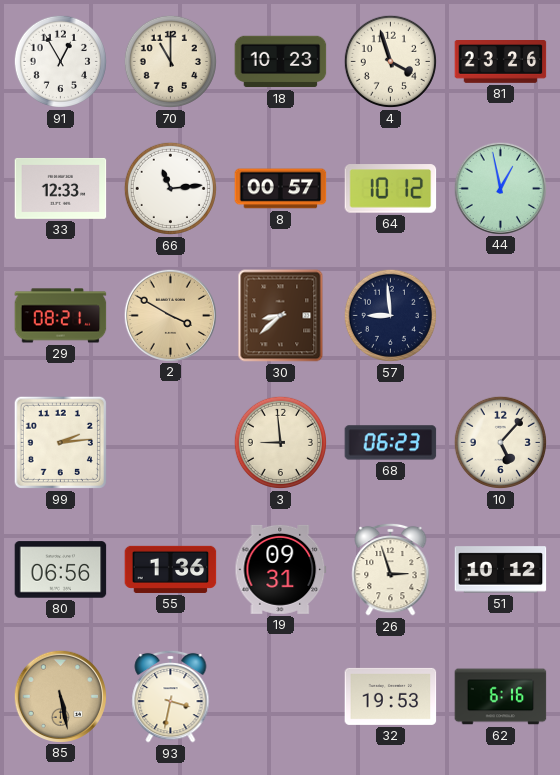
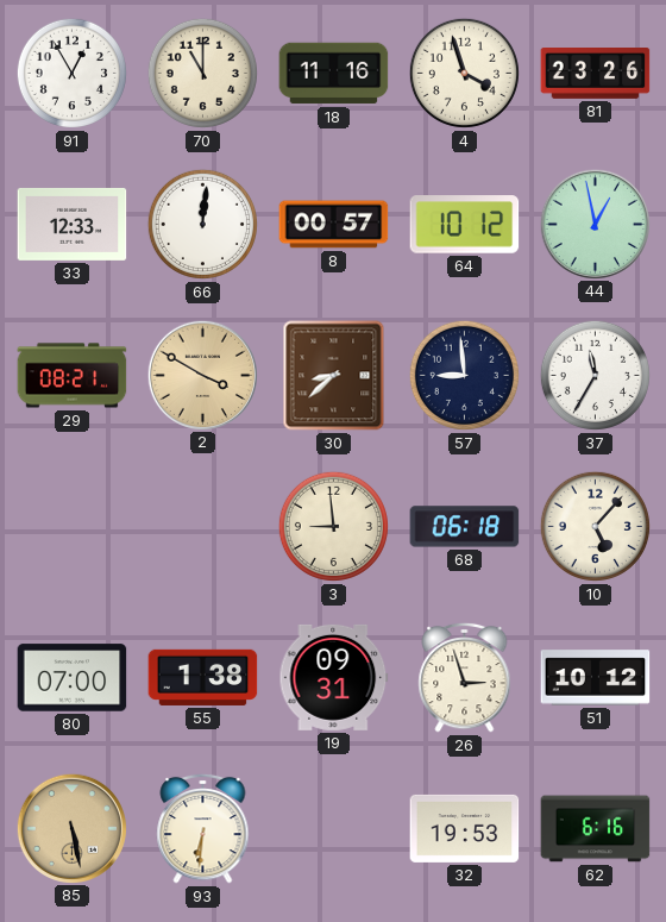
18: 10:23 -> 11:16
66: 11:14 -> 12:01
37: none -> 11:35
99: 2:14 -> none
68: 06:23 -> 06:18
80: 06:56 -> 07:00
55: 1:36 -> 1:38
93: 3:32 -> 6:31
